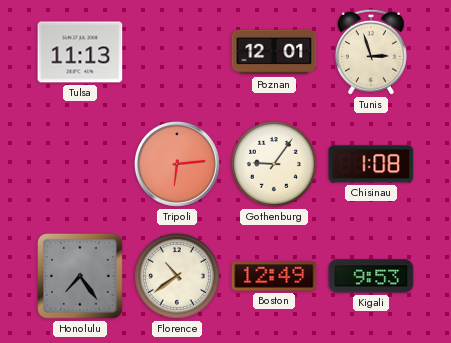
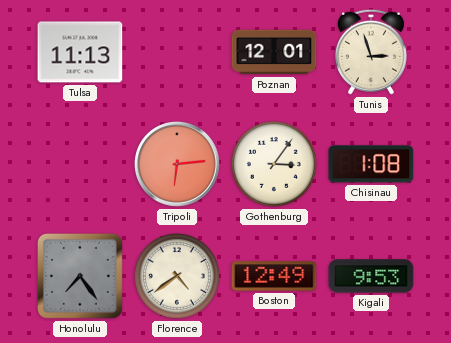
Gothenburg: 9:06 -> 3:06
Florence: 10:39 -> 4:39
